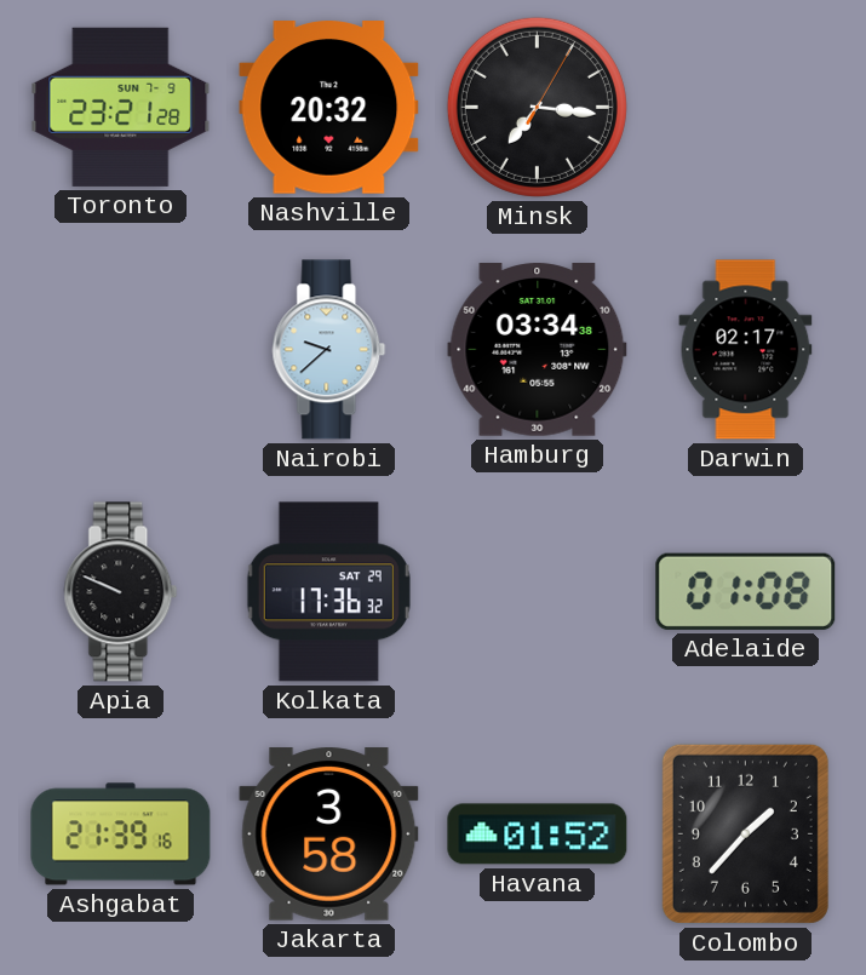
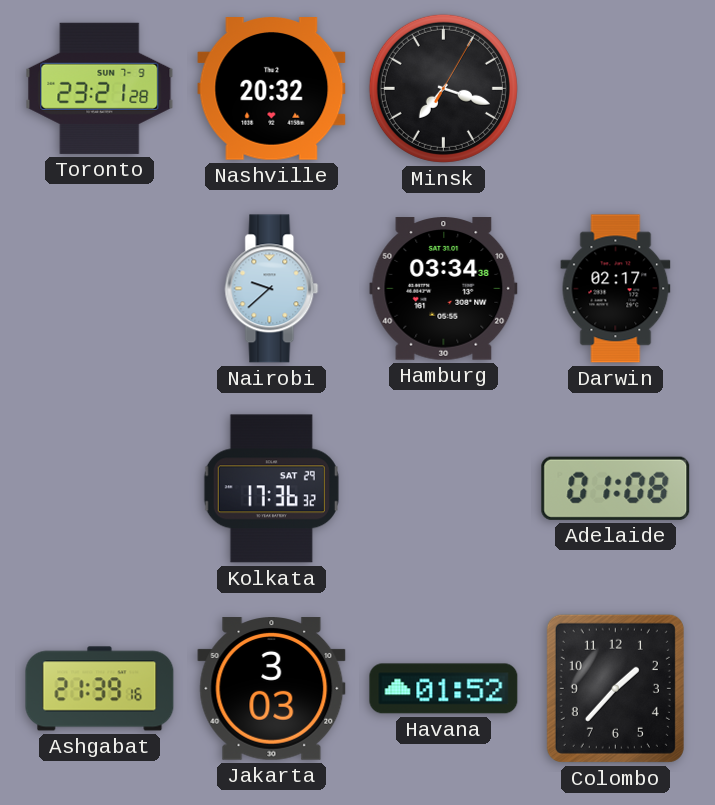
Minsk: 7:16 -> 7:18
Apia: 9:49 -> none
Jakarta: 3:58 -> 3:03
